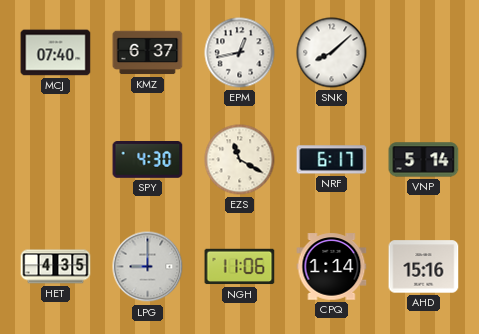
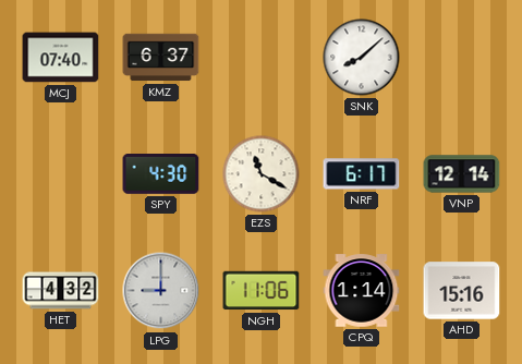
EPM: 12:43 -> none
VNP: 5:14 -> 12:14
HET: 4:35 -> 4:32
